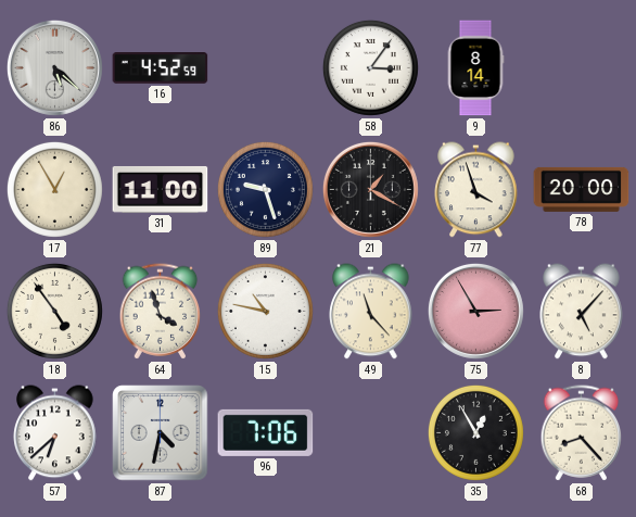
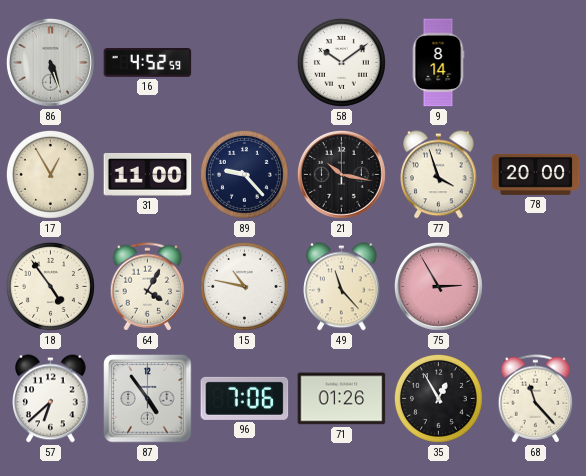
86: 5:22 -> 5:27
58: 3:06 -> 10:09
89: 9:27 -> 9:23
21: 1:20 -> 10:17
64: 3:57 -> 4:05
8: 5:07 -> none
87: 4:32 -> 4:54
71: none -> 01:26
68: 8:23 -> 11:23
